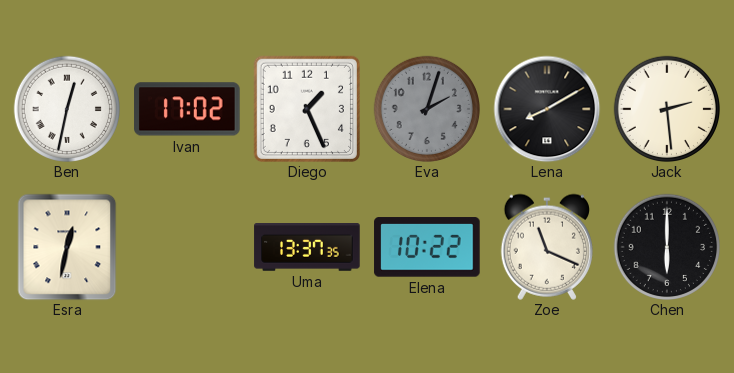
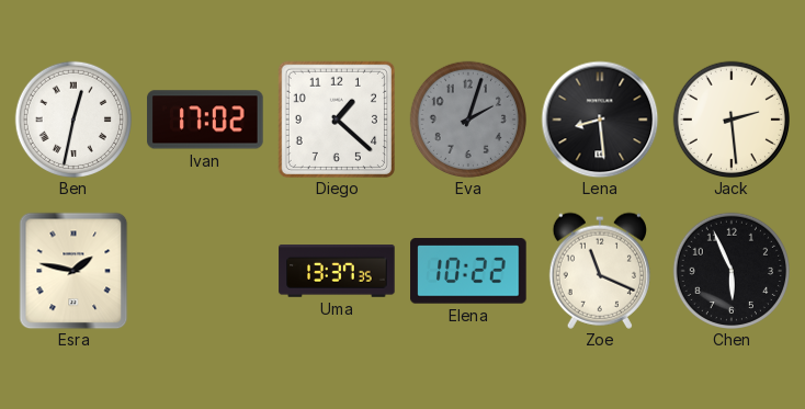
Diego: 1:26 -> 1:22
Lena: 8:10 -> 8:29
Esra: 12:32 -> 1:47
Chen: 6:00 -> 5:56
